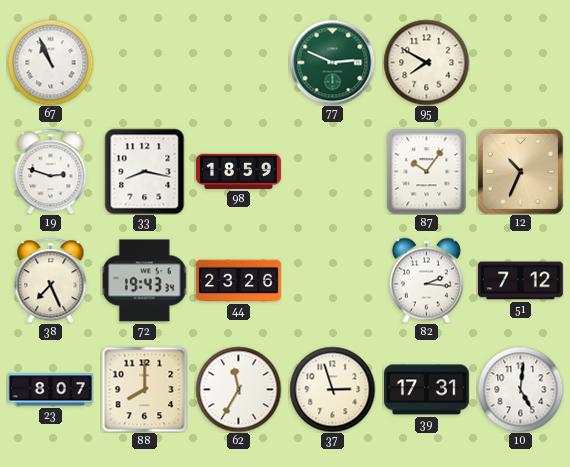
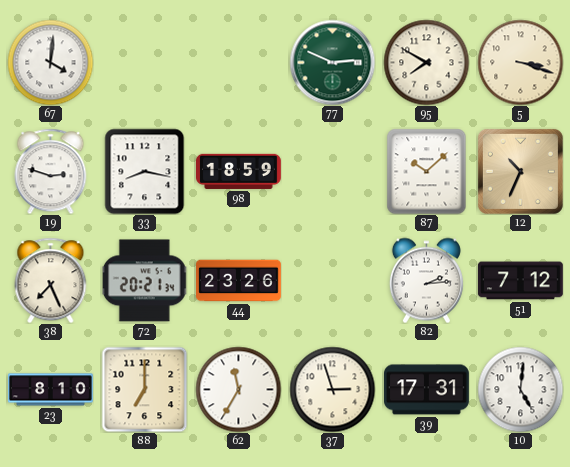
67: 10:56 -> 4:01
5: none -> 3:18
87: 10:06 -> 10:08
72: 19:43 -> 20:21
82: 2:16 -> 2:14
23: 8:07 -> 8:10
88: 8:00 -> 7:00
